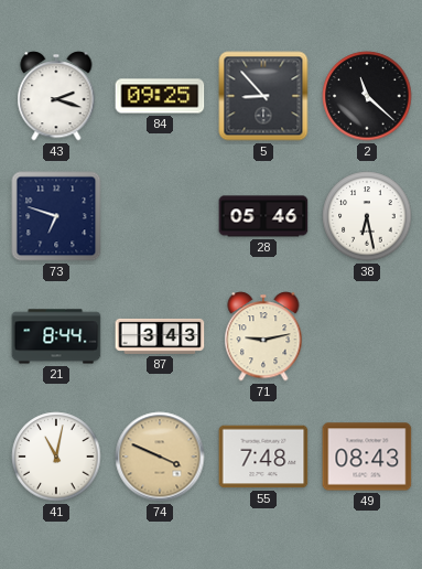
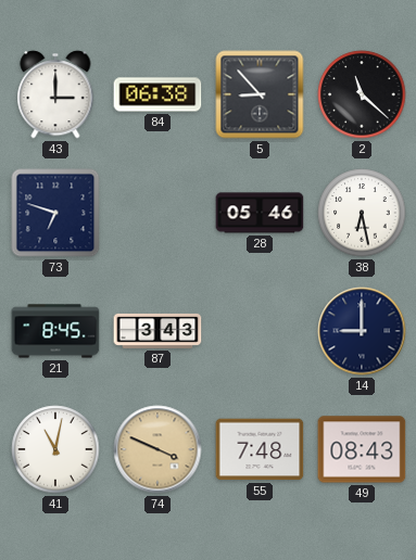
43: 2:18 -> 3:00
84: 09:25 -> 06:38
21: 8:44 -> 8:45
71: 9:13 -> none
14: none -> 9:00
